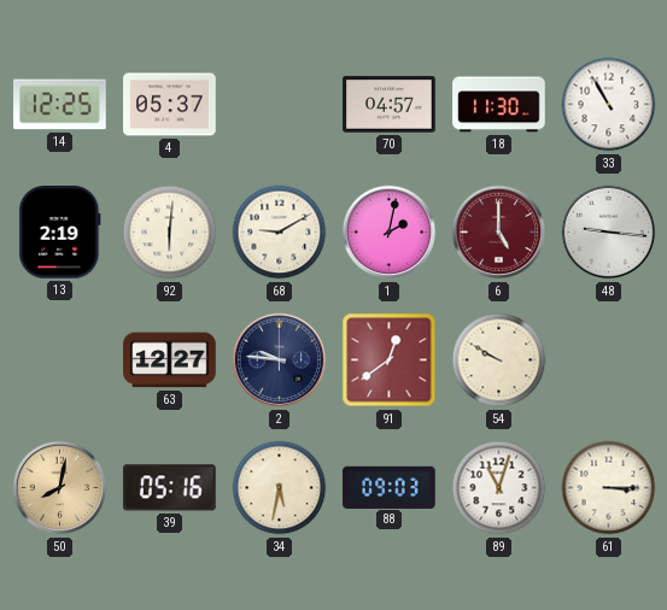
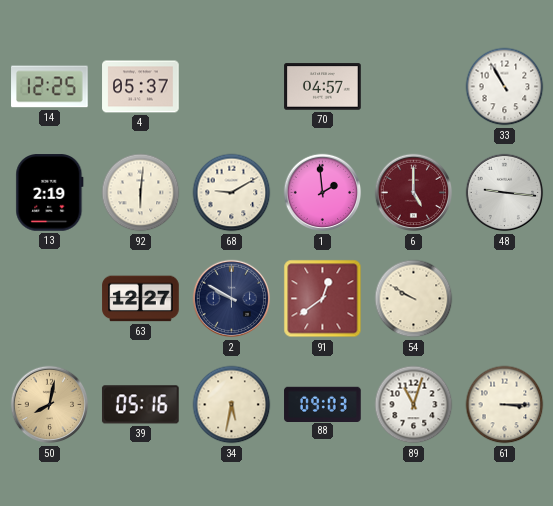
18: 11:30 -> none
1: 2:02 -> 1:59
2: 9:46 -> 9:50
